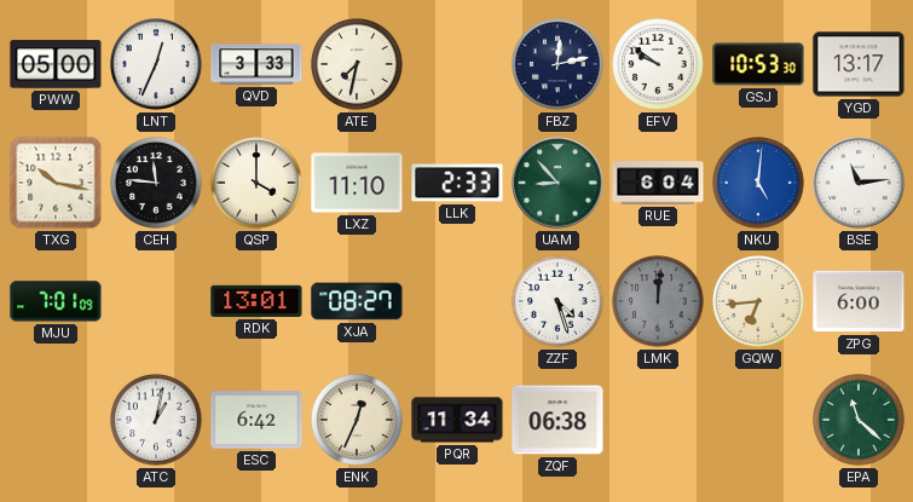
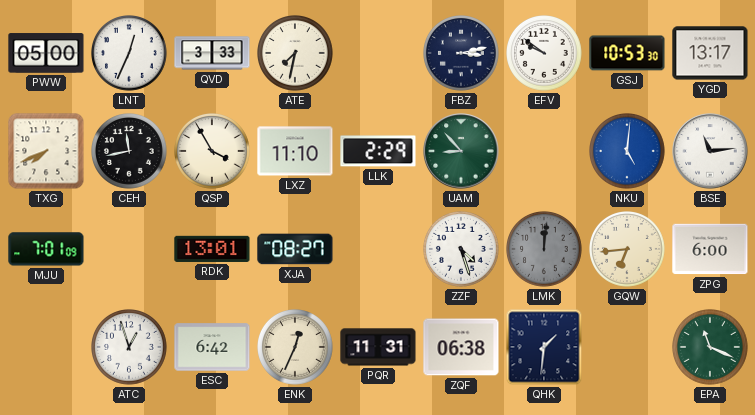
FBZ: 12:13 -> 3:13
TXG: 10:17 -> 7:41
CEH: 11:46 -> 11:43
QSP: 4:00 -> 3:55
LLK: 2:33 -> 2:29
RUE: 6:04 -> none
ATC: 1:02 -> 12:57
PQR: 11:34 -> 11:31
QHK: none -> 1:31
EPA: 11:22 -> 11:19
